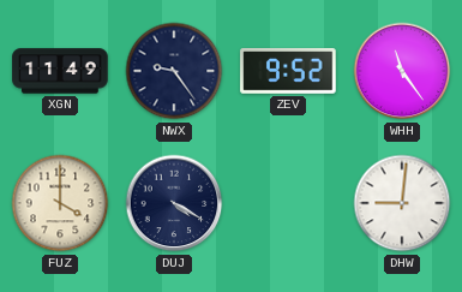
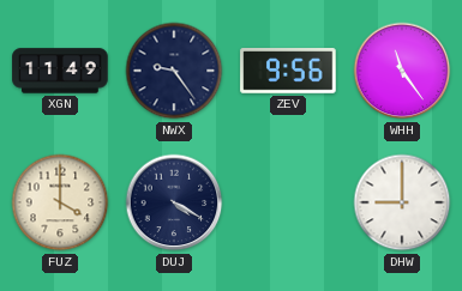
ZEV: 9:52 -> 9:56
DHW: 9:01 -> 9:00
